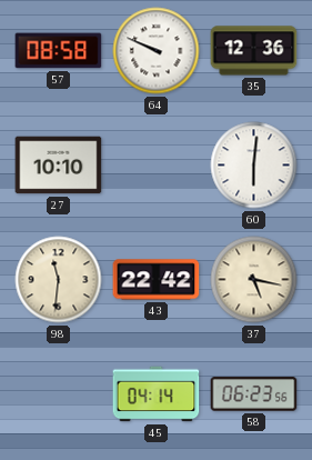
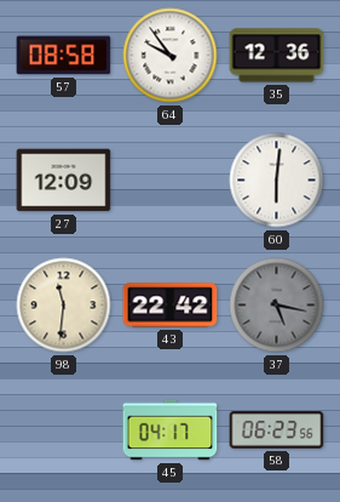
64: 9:49 -> 9:54
27: 10:10 -> 12:09
37 dial: cream -> grey
45: 04:14 -> 04:17
